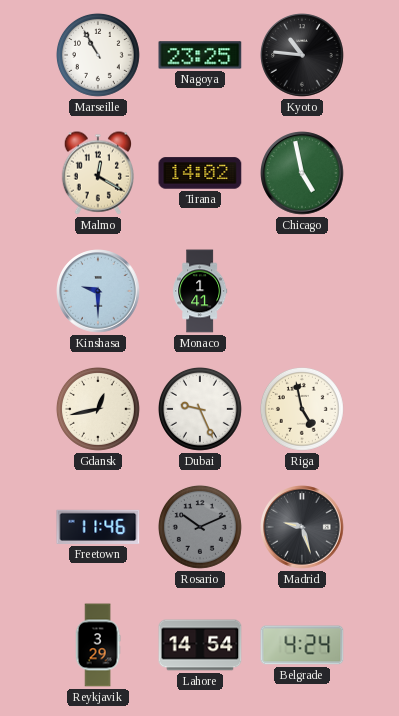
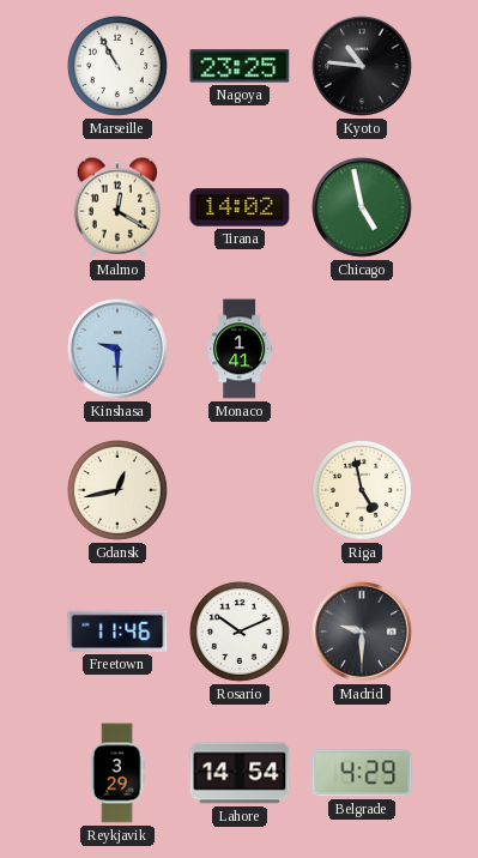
Dubai: 9:26 -> none
Rosario dial: grey -> white
Madrid: 9:27 -> 9:30
Belgrade: 4:24 -> 4:29
